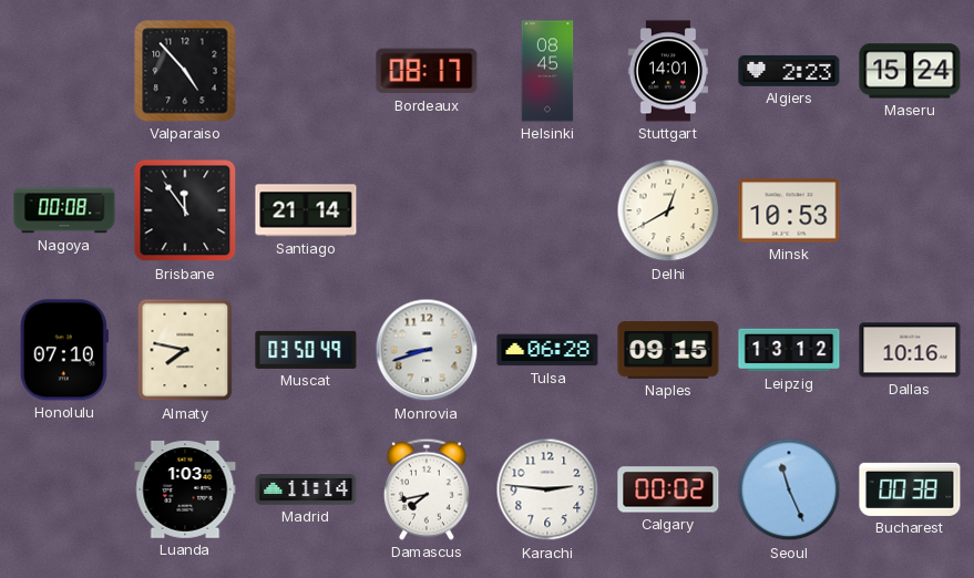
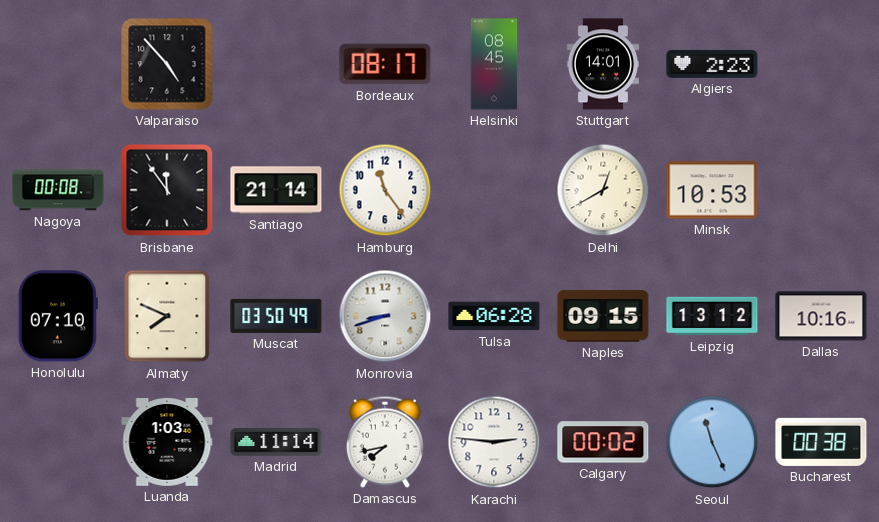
Maseru: 15:24 -> none
Hamburg: none -> 11:24
Almaty: 7:47 -> 7:49
